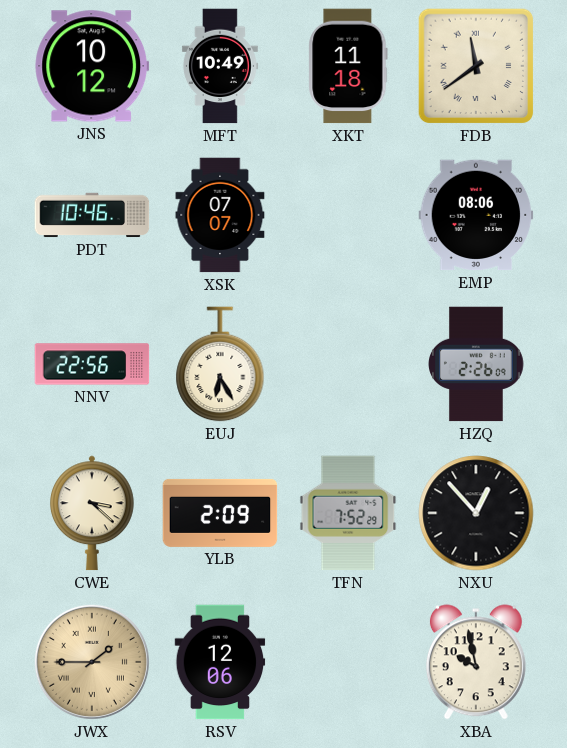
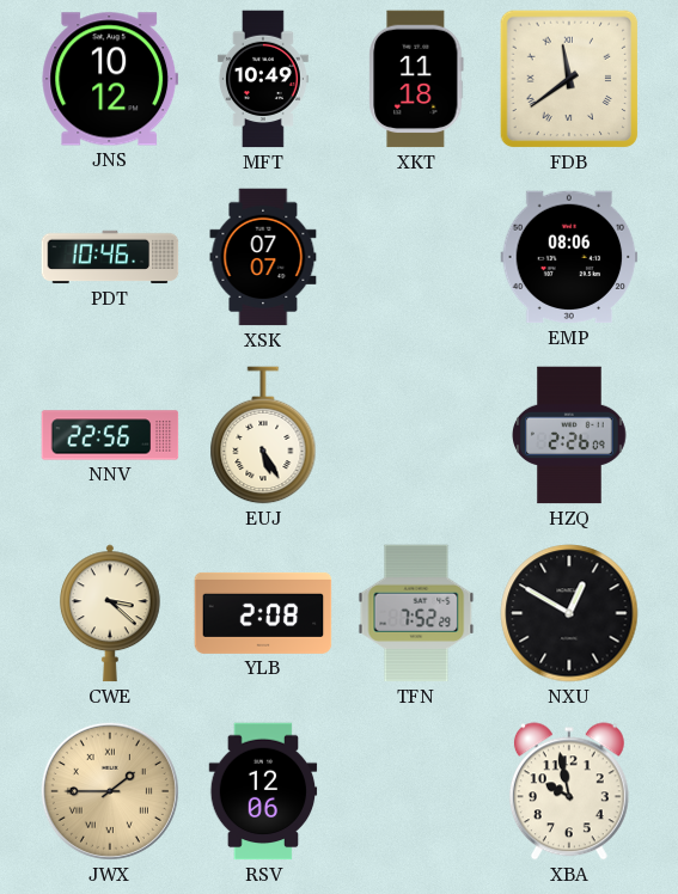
EUJ: 6:25 -> 5:25
YLB: 2:09 -> 2:08
NXU: 12:53 -> 12:50
